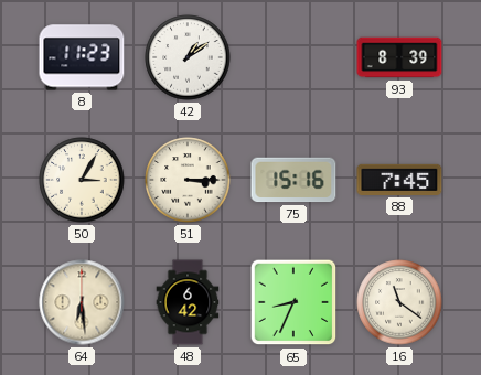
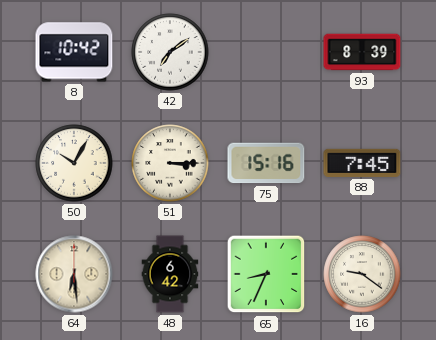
8: 11:23 -> 10:42
42: 1:09 -> 7:09
50: 3:05 -> 10:05
16: 11:21 -> 9:21
